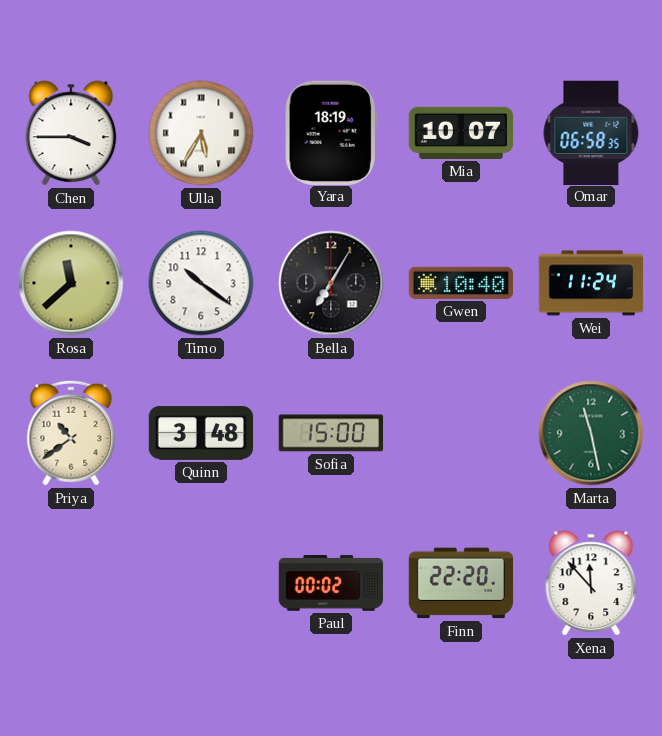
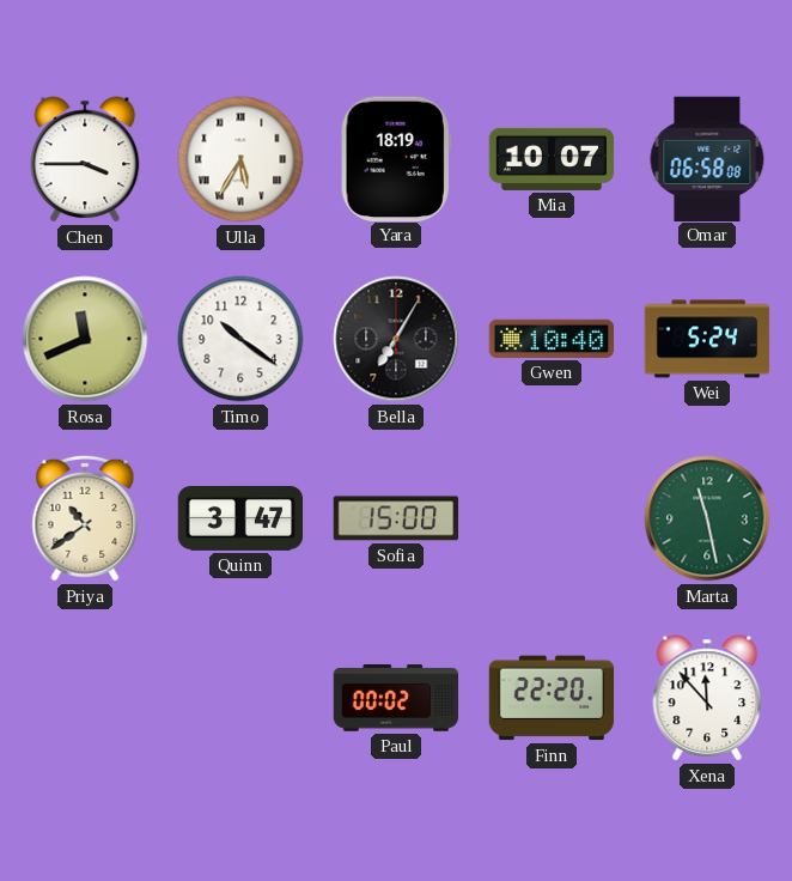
Omar: 06:58:35 -> 06:58:08
Rosa: 11:38 -> 11:41
Wei: 11:24 -> 5:24
Quinn: 3:48 -> 3:47
